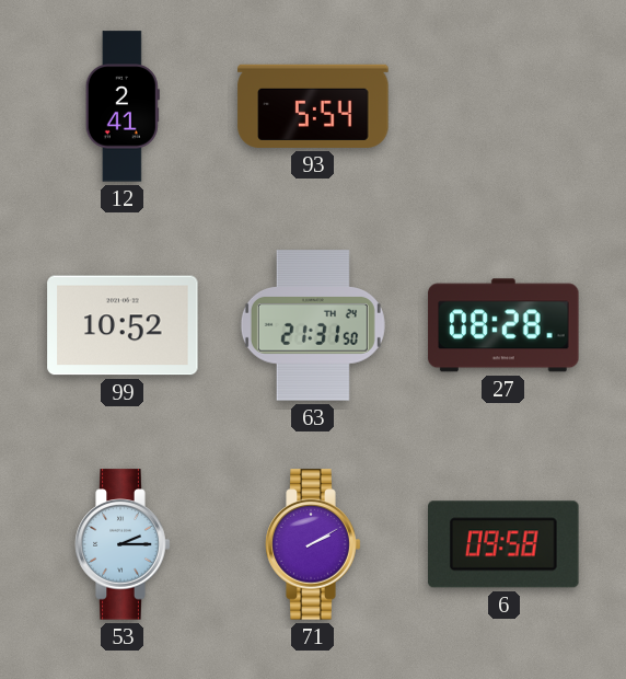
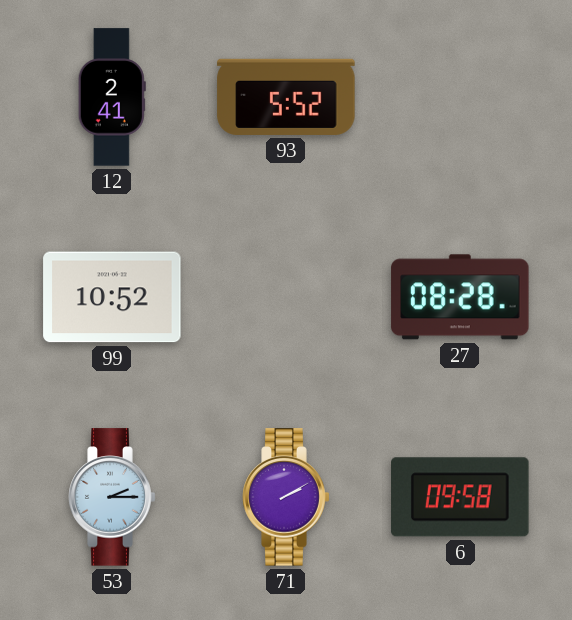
93: 5:54 -> 5:52
63: 21:31 -> none
